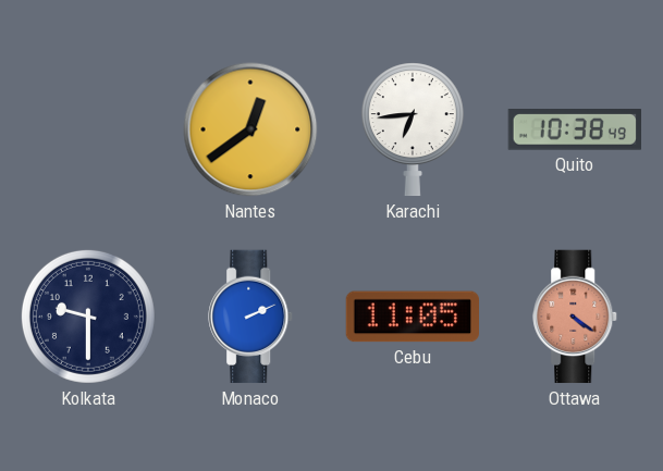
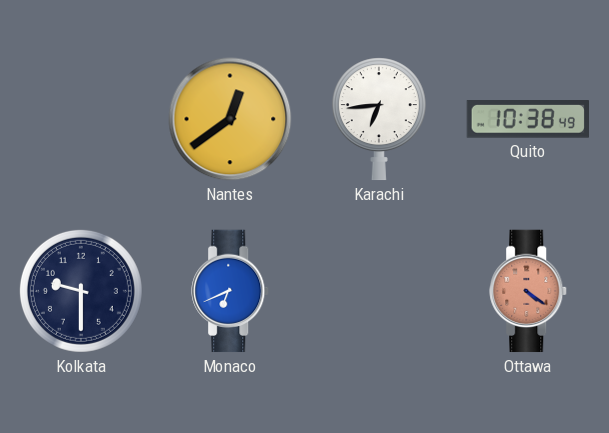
Monaco: 2:11 -> 6:41
Cebu: 11:05 -> none
